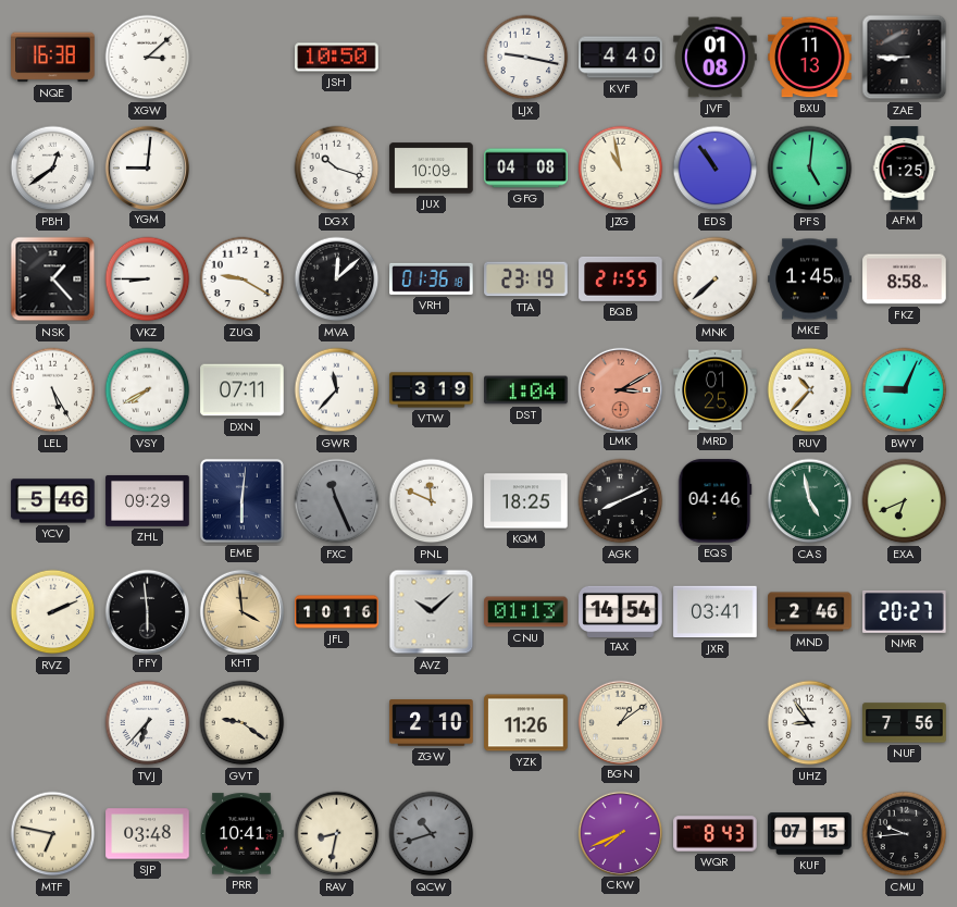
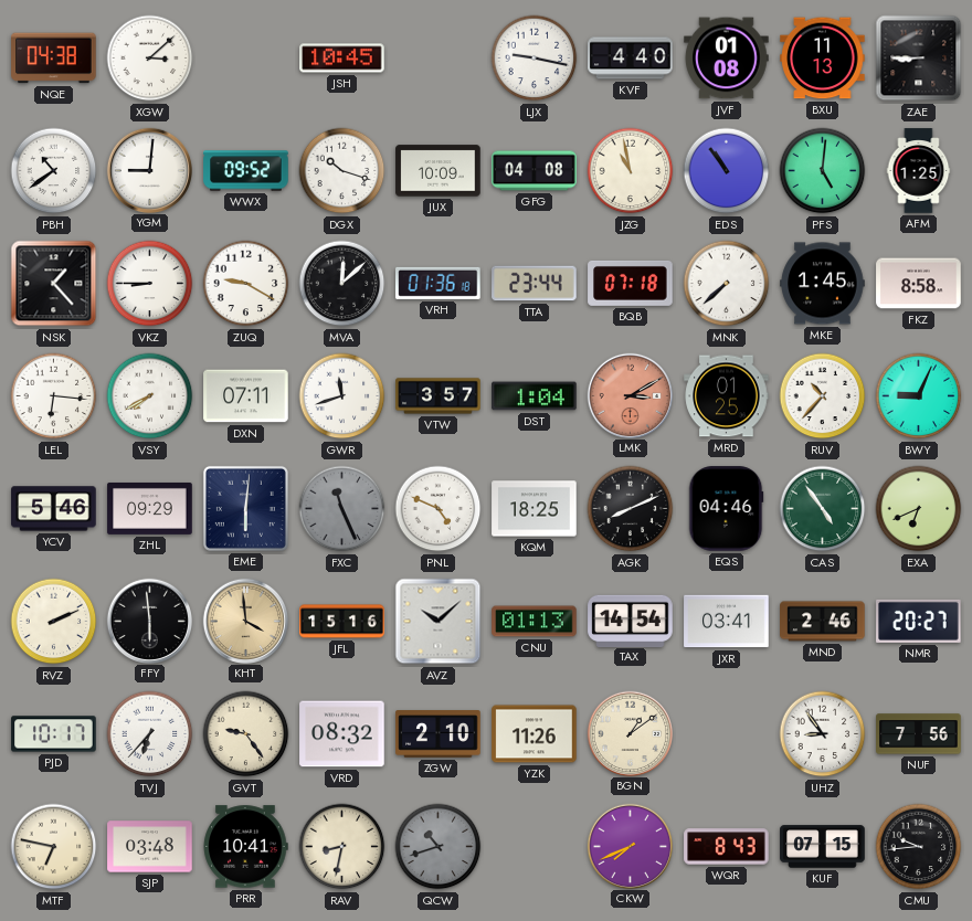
NQE: 16:38 -> 04:38
JSH: 10:50 -> 10:45
PBH: 12:39 -> 10:39
WWX: none -> 09:52
TTA: 23:19 -> 23:44
BQB: 21:55 -> 07:18
LEL: 5:25 -> 6:16
GWR: 11:37 -> 11:42
VTW: 3:19 -> 3:57
PNL: 11:49 -> 4:49
CAS: 4:58 -> 4:54
JFL: 10:16 -> 15:16
PJD: none -> 10:17
GVT: 9:21 -> 9:24
VRD: none -> 08:32
